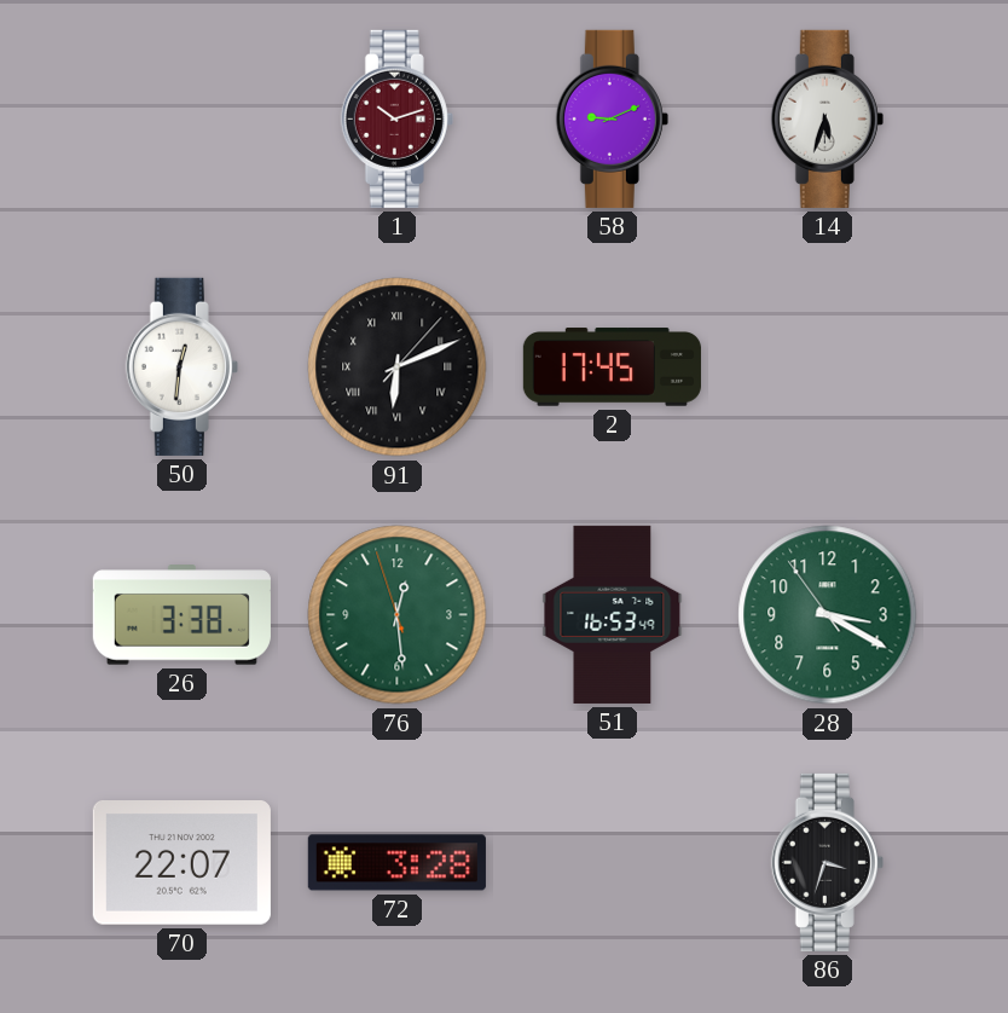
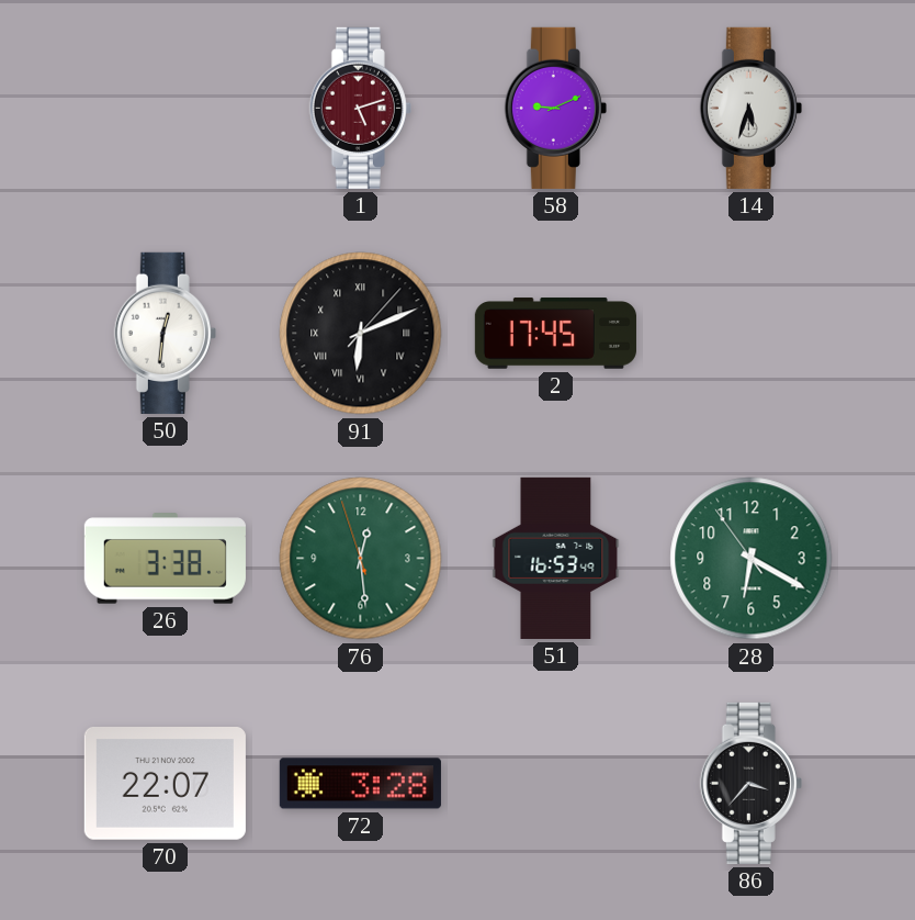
1: 10:12 -> 5:12
28: 3:19 -> 6:19
86: 3:33 -> 3:37
